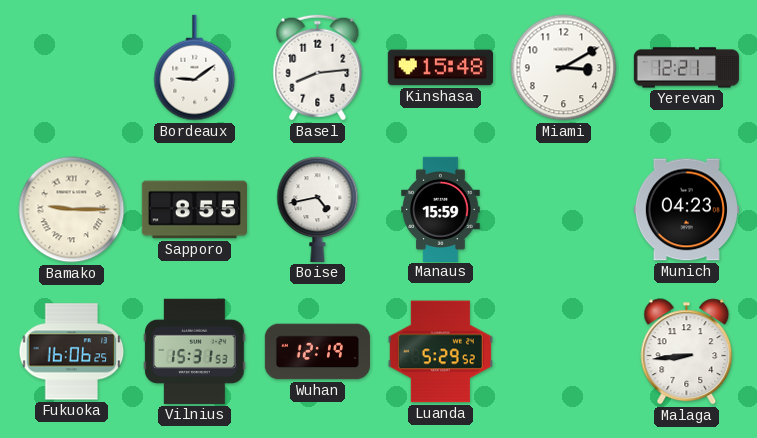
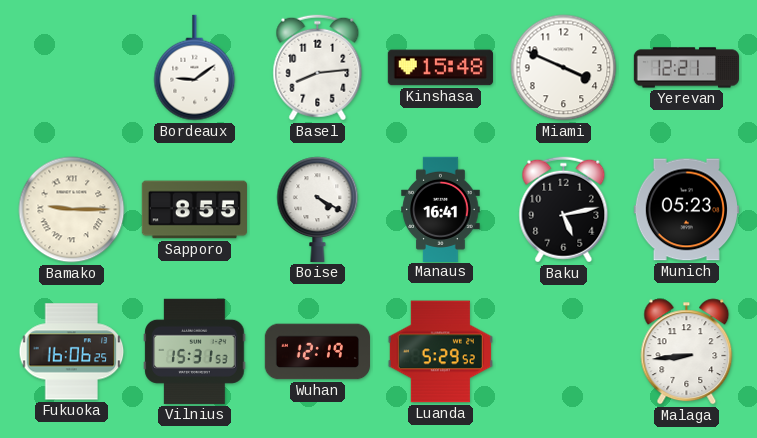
Miami: 3:10 -> 3:49
Boise: 4:43 -> 4:20
Manaus: 15:59 -> 16:41
Baku: none -> 5:13
Munich: 04:23 -> 05:23
